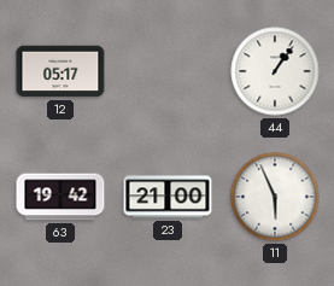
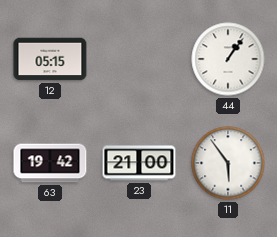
12: 05:17 -> 05:15
11: 5:56 -> 5:54
